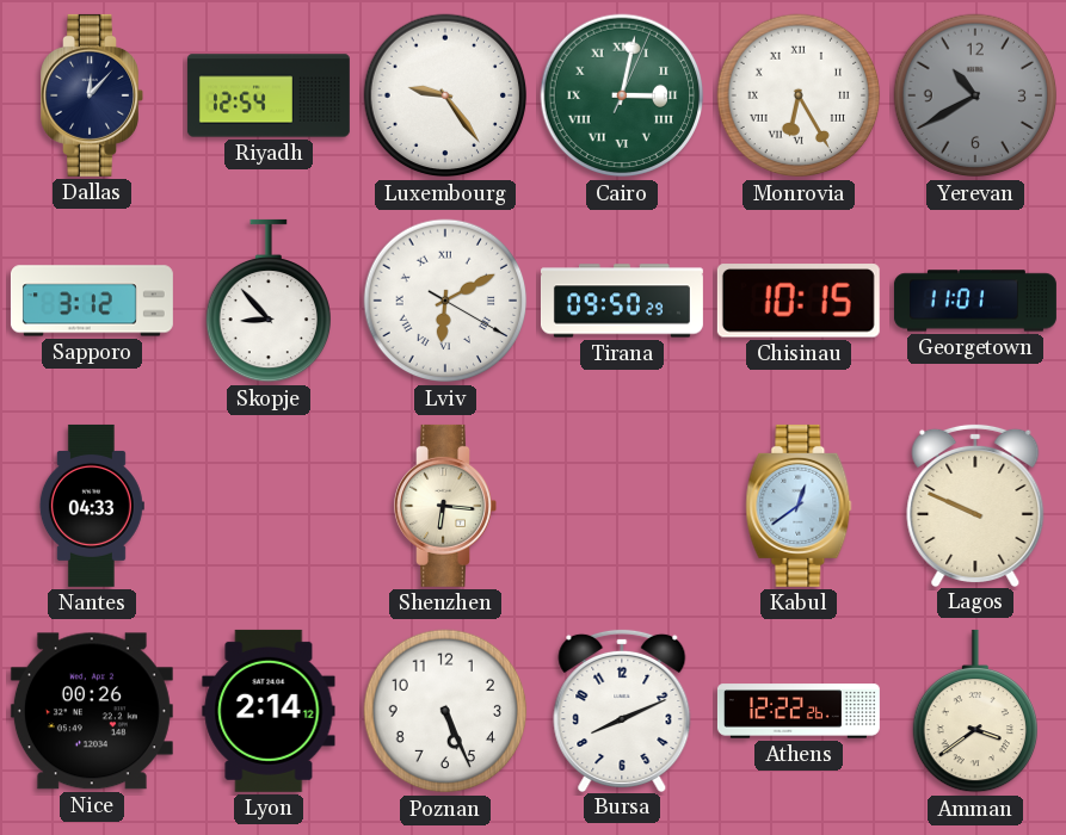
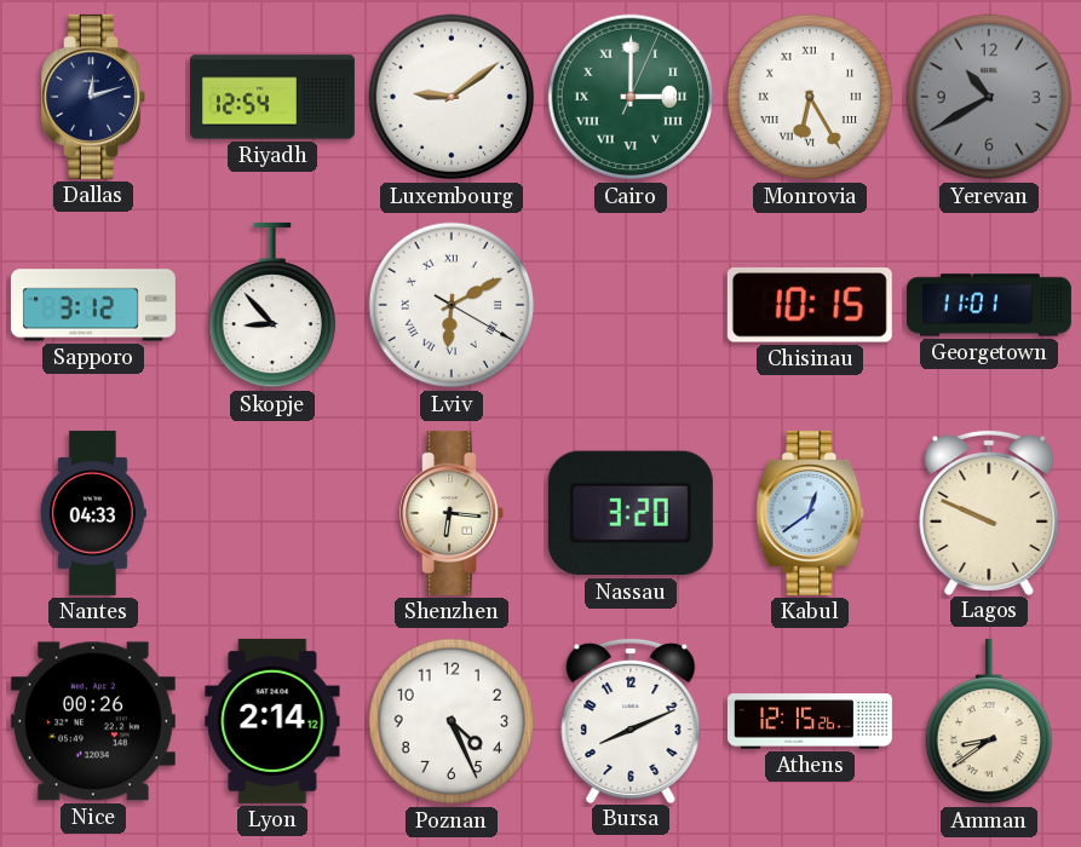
Dallas: 12:07 -> 12:12
Luxembourg: 9:24 -> 9:09
Cairo: 3:02 -> 3:00
Tirana: 09:50 -> none
Nassau: none -> 3:20
Poznan: 5:26 -> 4:26
Athens: 12:22 -> 12:15
Amman: 3:39 -> 8:39
